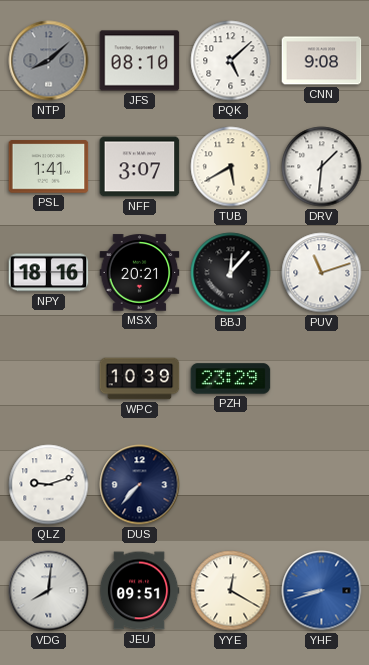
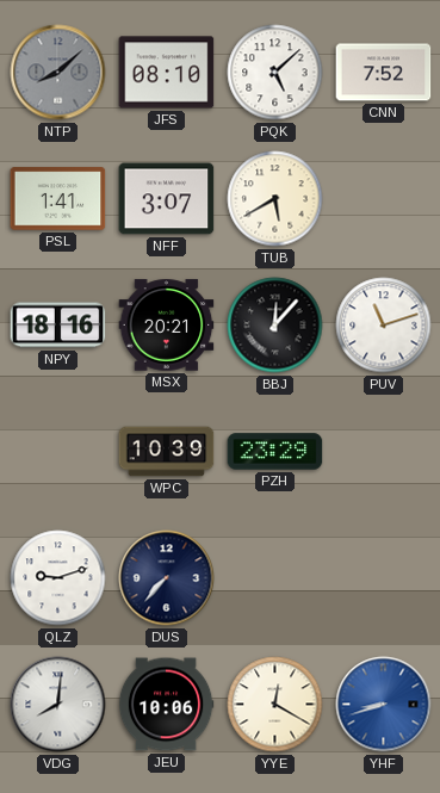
CNN: 9:08 -> 7:52
DRV: 1:31 -> none
JEU: 09:51 -> 10:06
